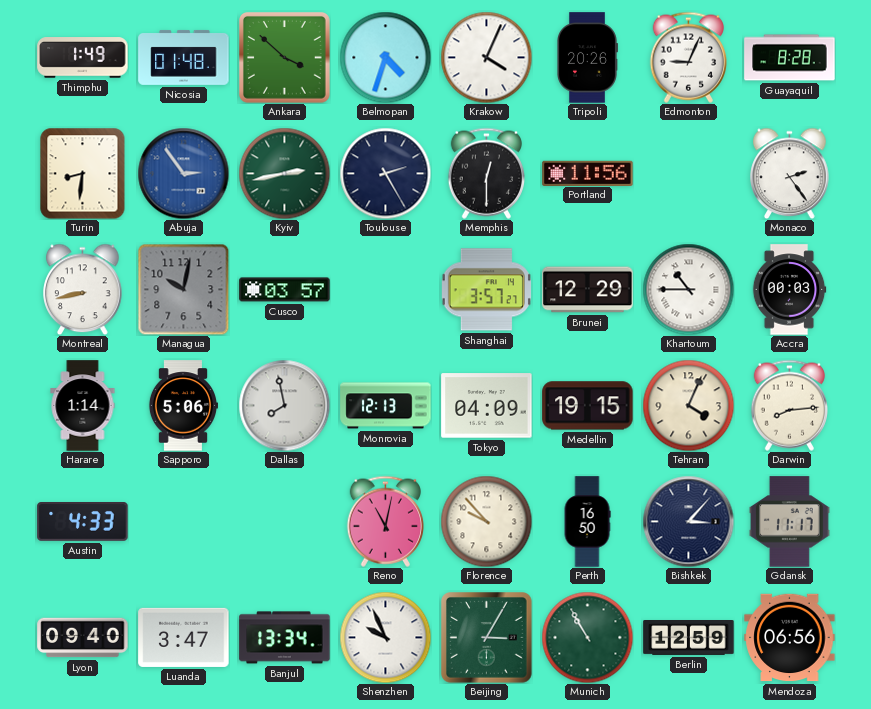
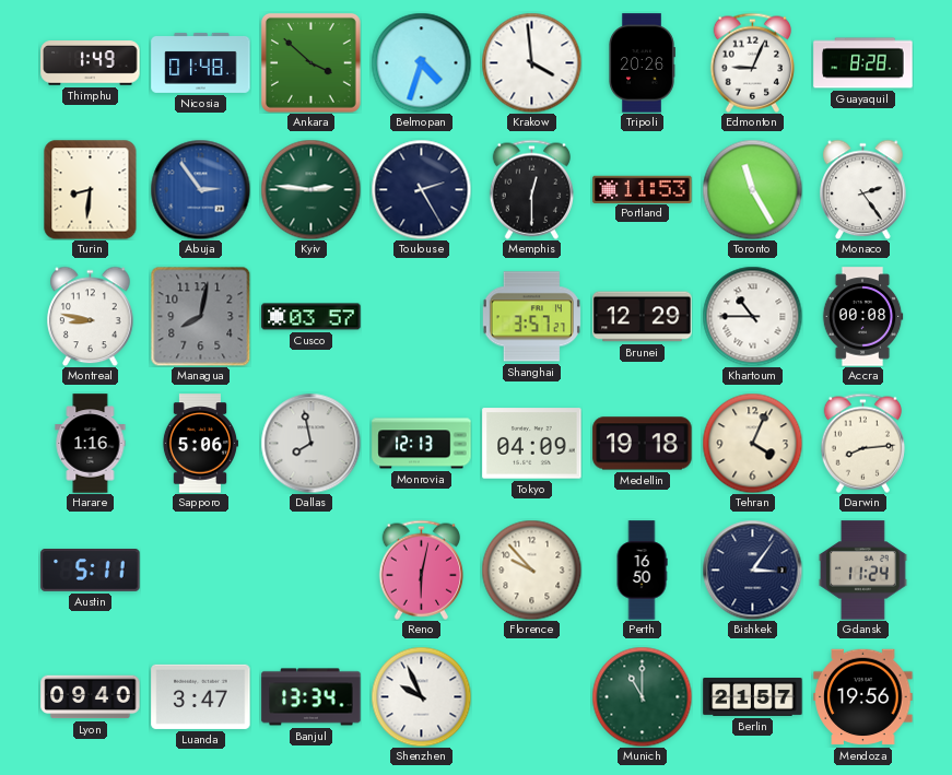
Krakow: 4:04 -> 3:59
Kyiv: 2:43 -> 2:46
Portland: 11:56 -> 11:53
Toronto: none -> 11:25
Montreal: 8:43 -> 8:47
Managua: 10:02 -> 8:02
Accra: 00:03 -> 00:08
Harare: 1:14 -> 1:16
Medellin: 19:15 -> 19:18
Austin: 4:33 -> 5:11
Reno: 11:02 -> 6:02
Bishkek: 3:07 -> 3:06
Gdansk: 11:17 -> 11:24
Beijing: 3:05 -> none
Munich: 10:55 -> 11:00
Berlin: 12:59 -> 21:57
Mendoza: 06:56 -> 19:56
